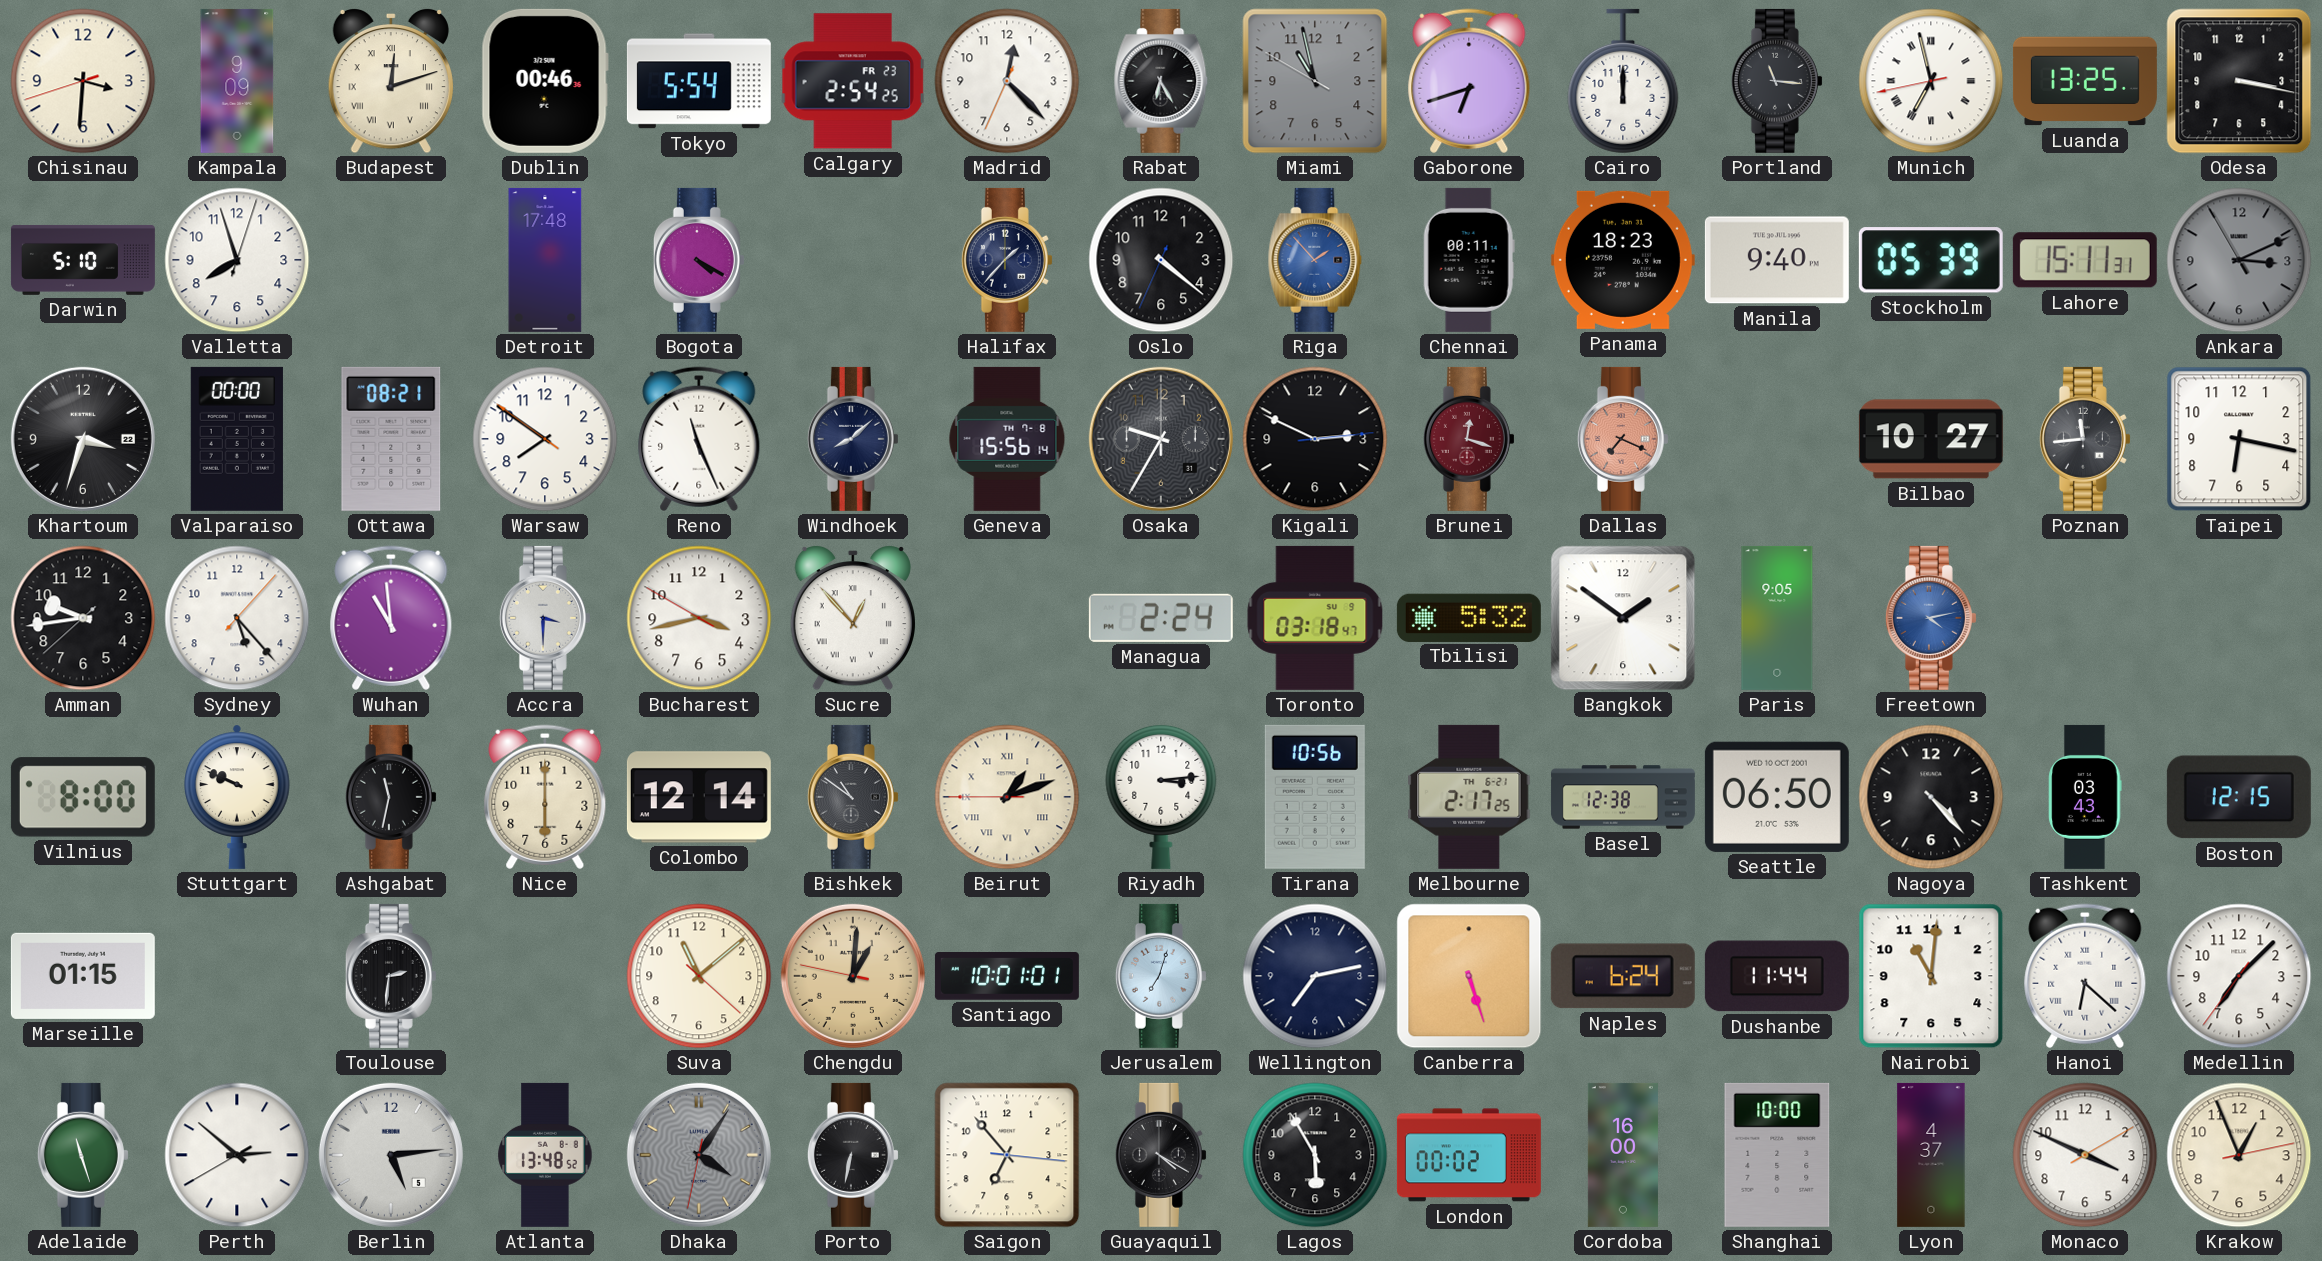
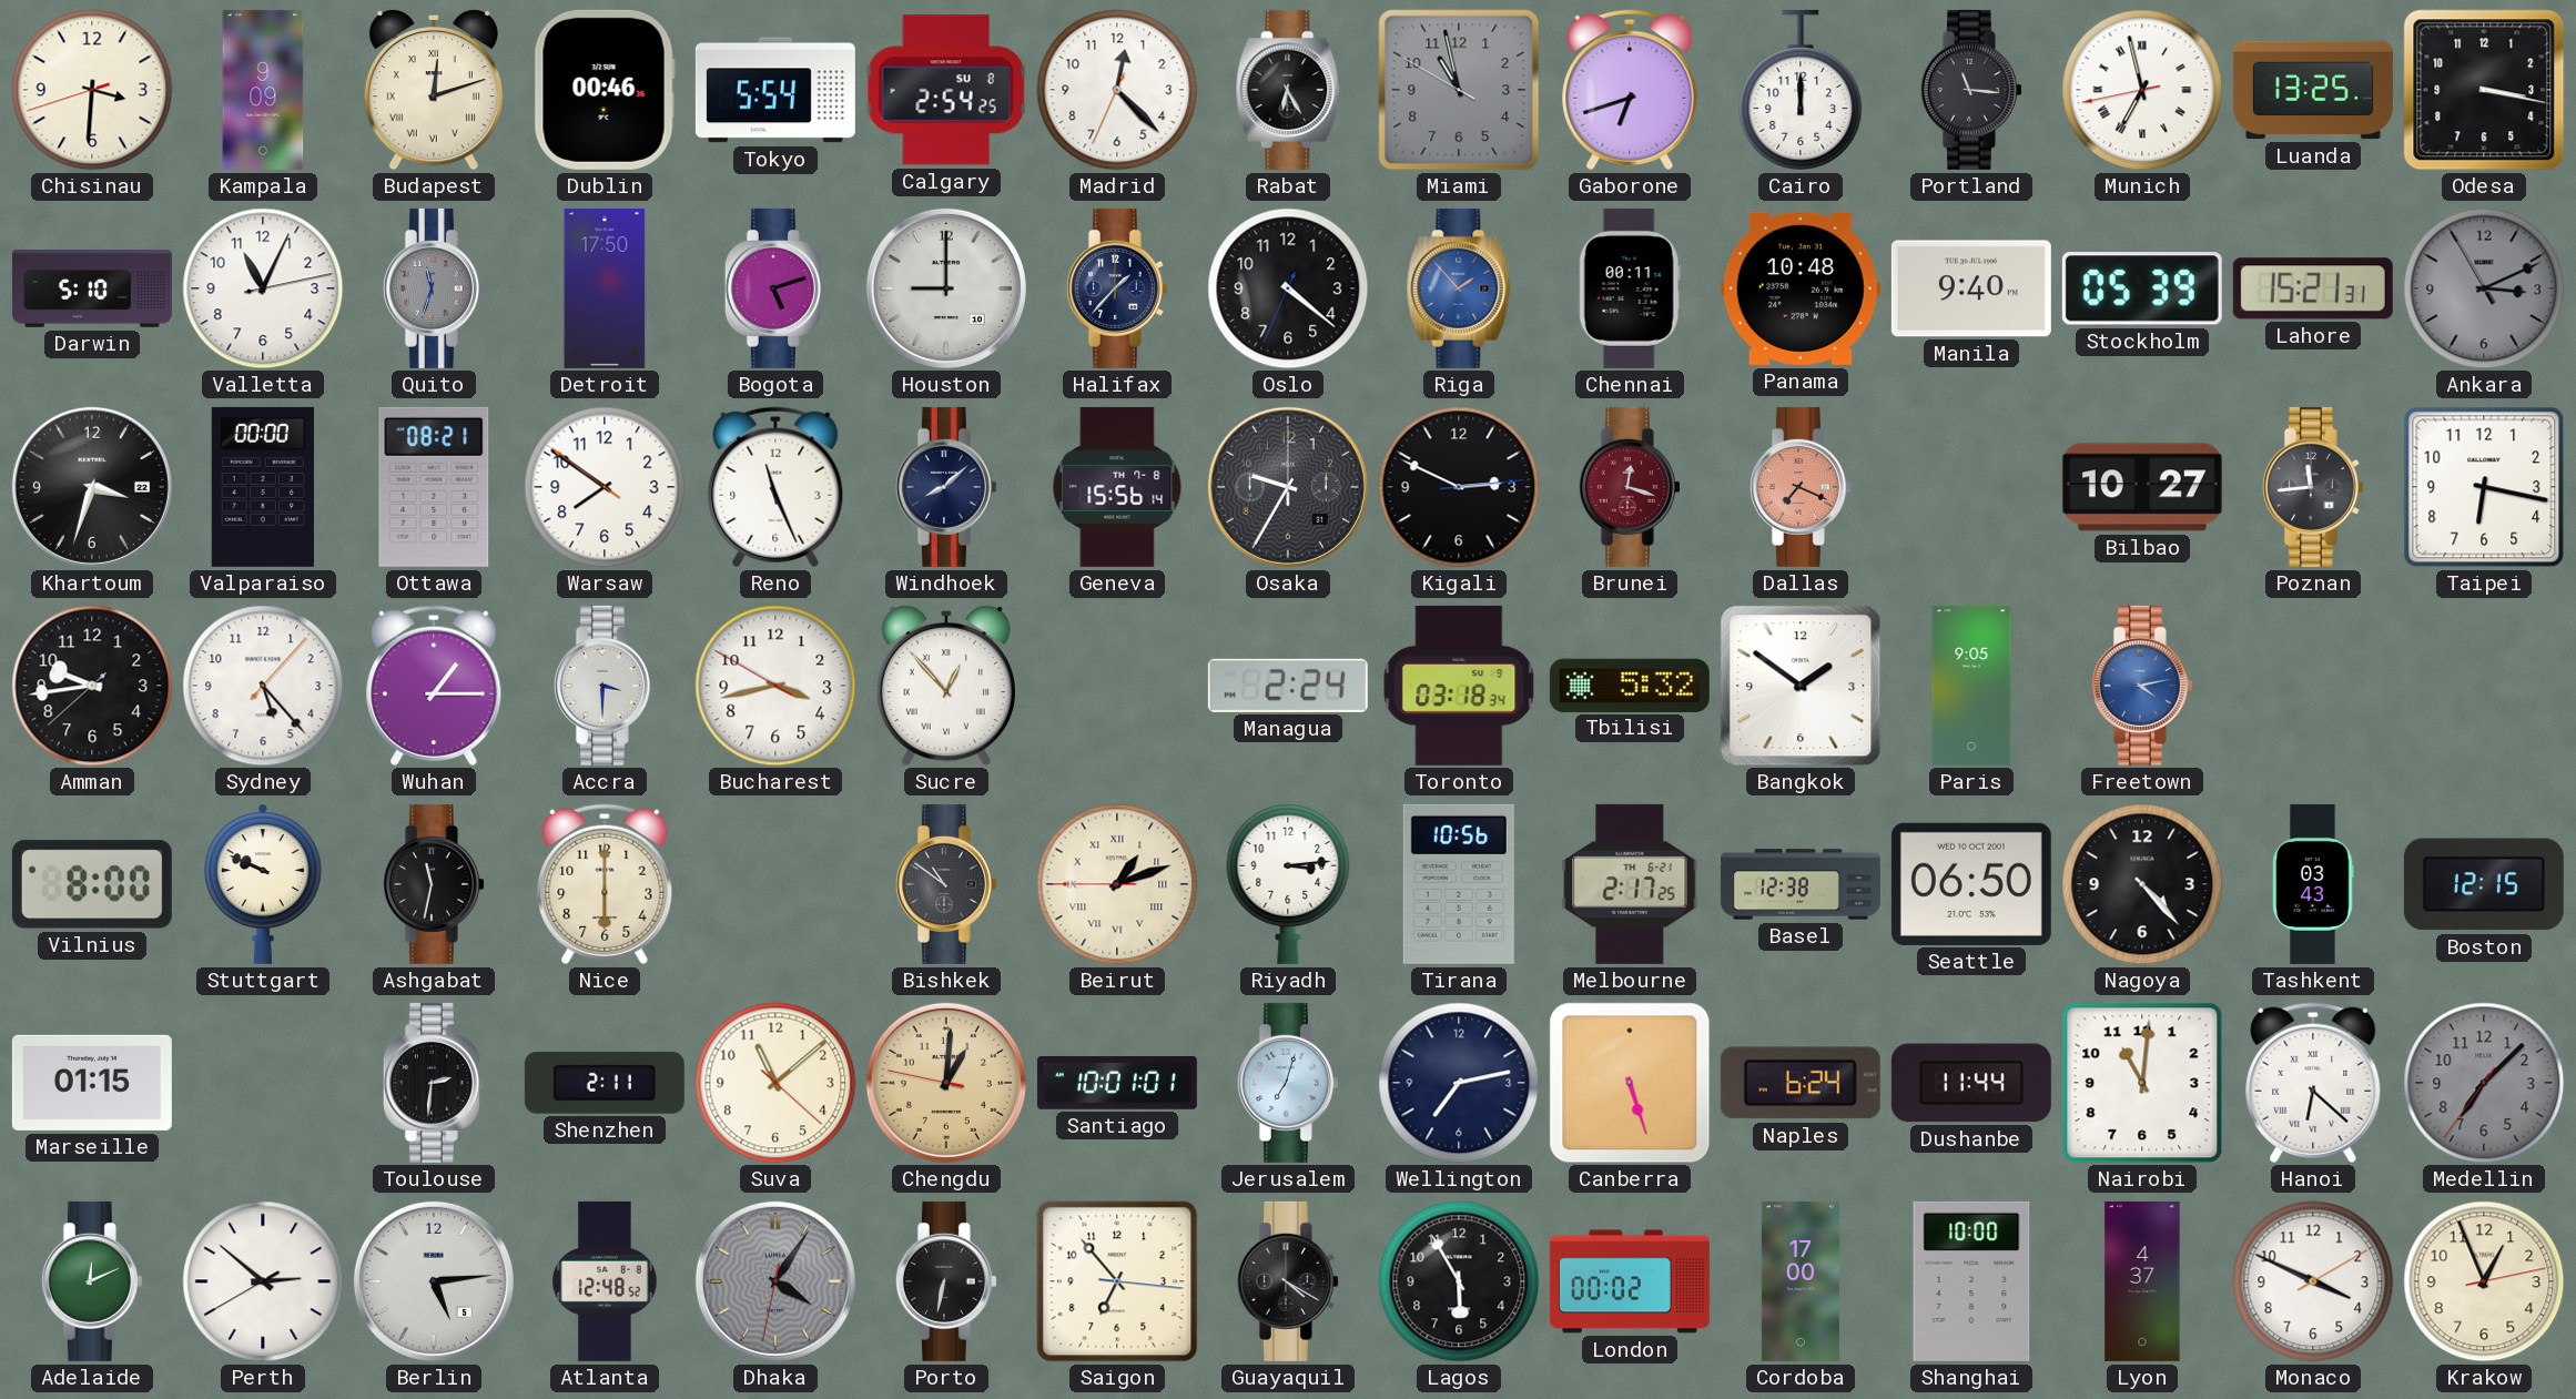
Calgary date: FR 23 -> SU 8
Valletta: 7:57 -> 11:04
Quito: none -> 11:33
Detroit: 17:48 -> 17:50
Bogota: 4:20 -> 5:12
Houston: none -> 9:00
Panama: 18:23 -> 10:48
Lahore: 15:11 -> 15:21
Wuhan: 10:59 -> 1:15
Toronto: 03:18:47 -> 03:18:34
Colombo: 12:14 -> none
Shenzhen: none -> 2:11
Medellin dial: white -> grey
Adelaide: 11:27 -> 12:11
Atlanta: 13:48 -> 12:48
Cordoba: 16:00 -> 17:00
